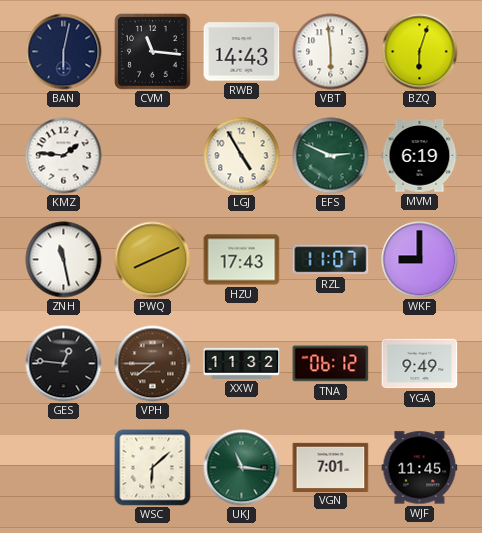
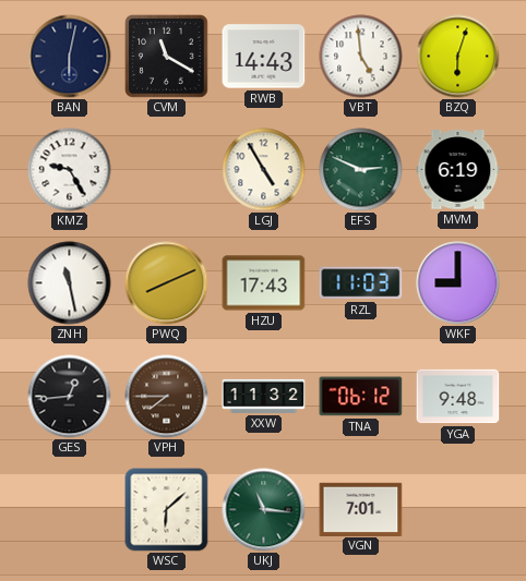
CVM: 11:16 -> 11:20
VBT: 5:59 -> 4:59
KMZ: 1:46 -> 9:25
RZL: 11:07 -> 11:03
GES: 12:46 -> 12:44
YGA: 9:49 -> 9:48
WJF: 11:45 -> none
